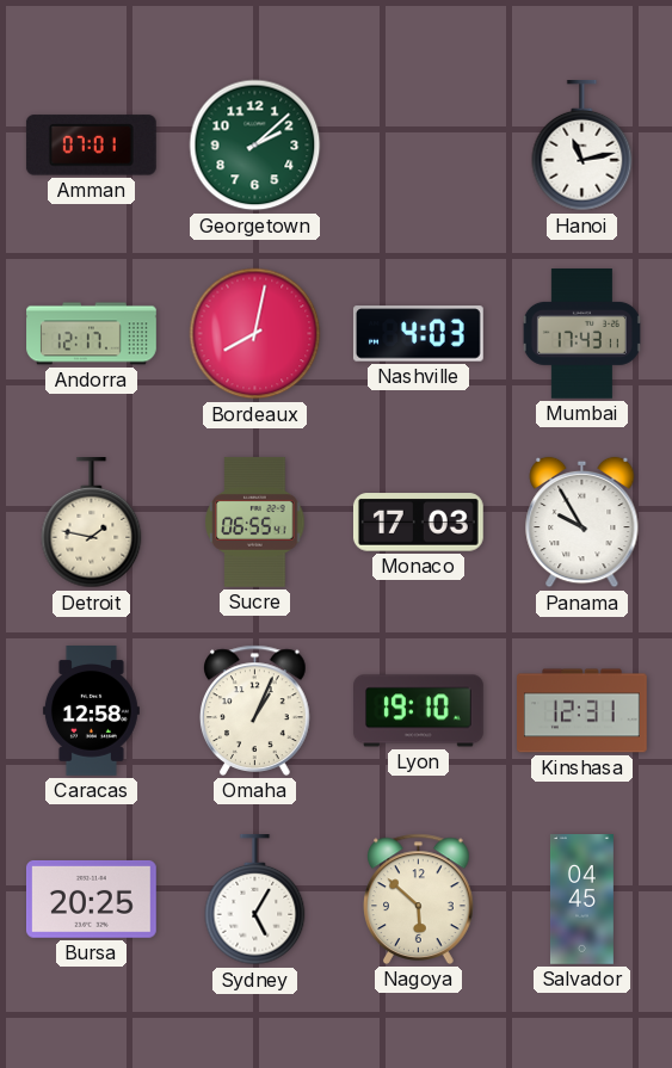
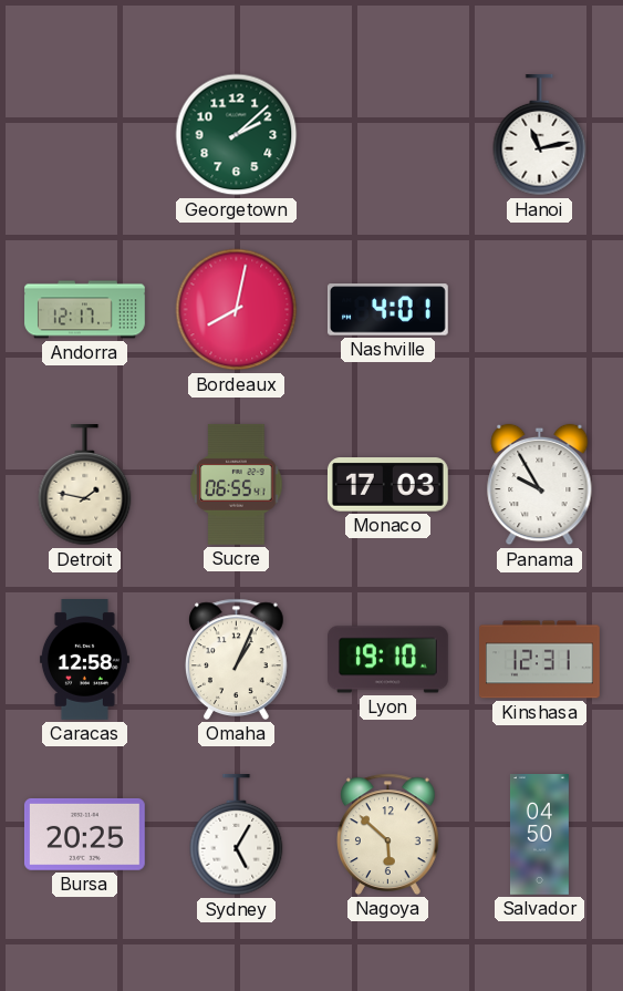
Amman: 07:01 -> none
Nashville: 4:03 -> 4:01
Mumbai: 17:43 -> none
Salvador: 04:45 -> 04:50
